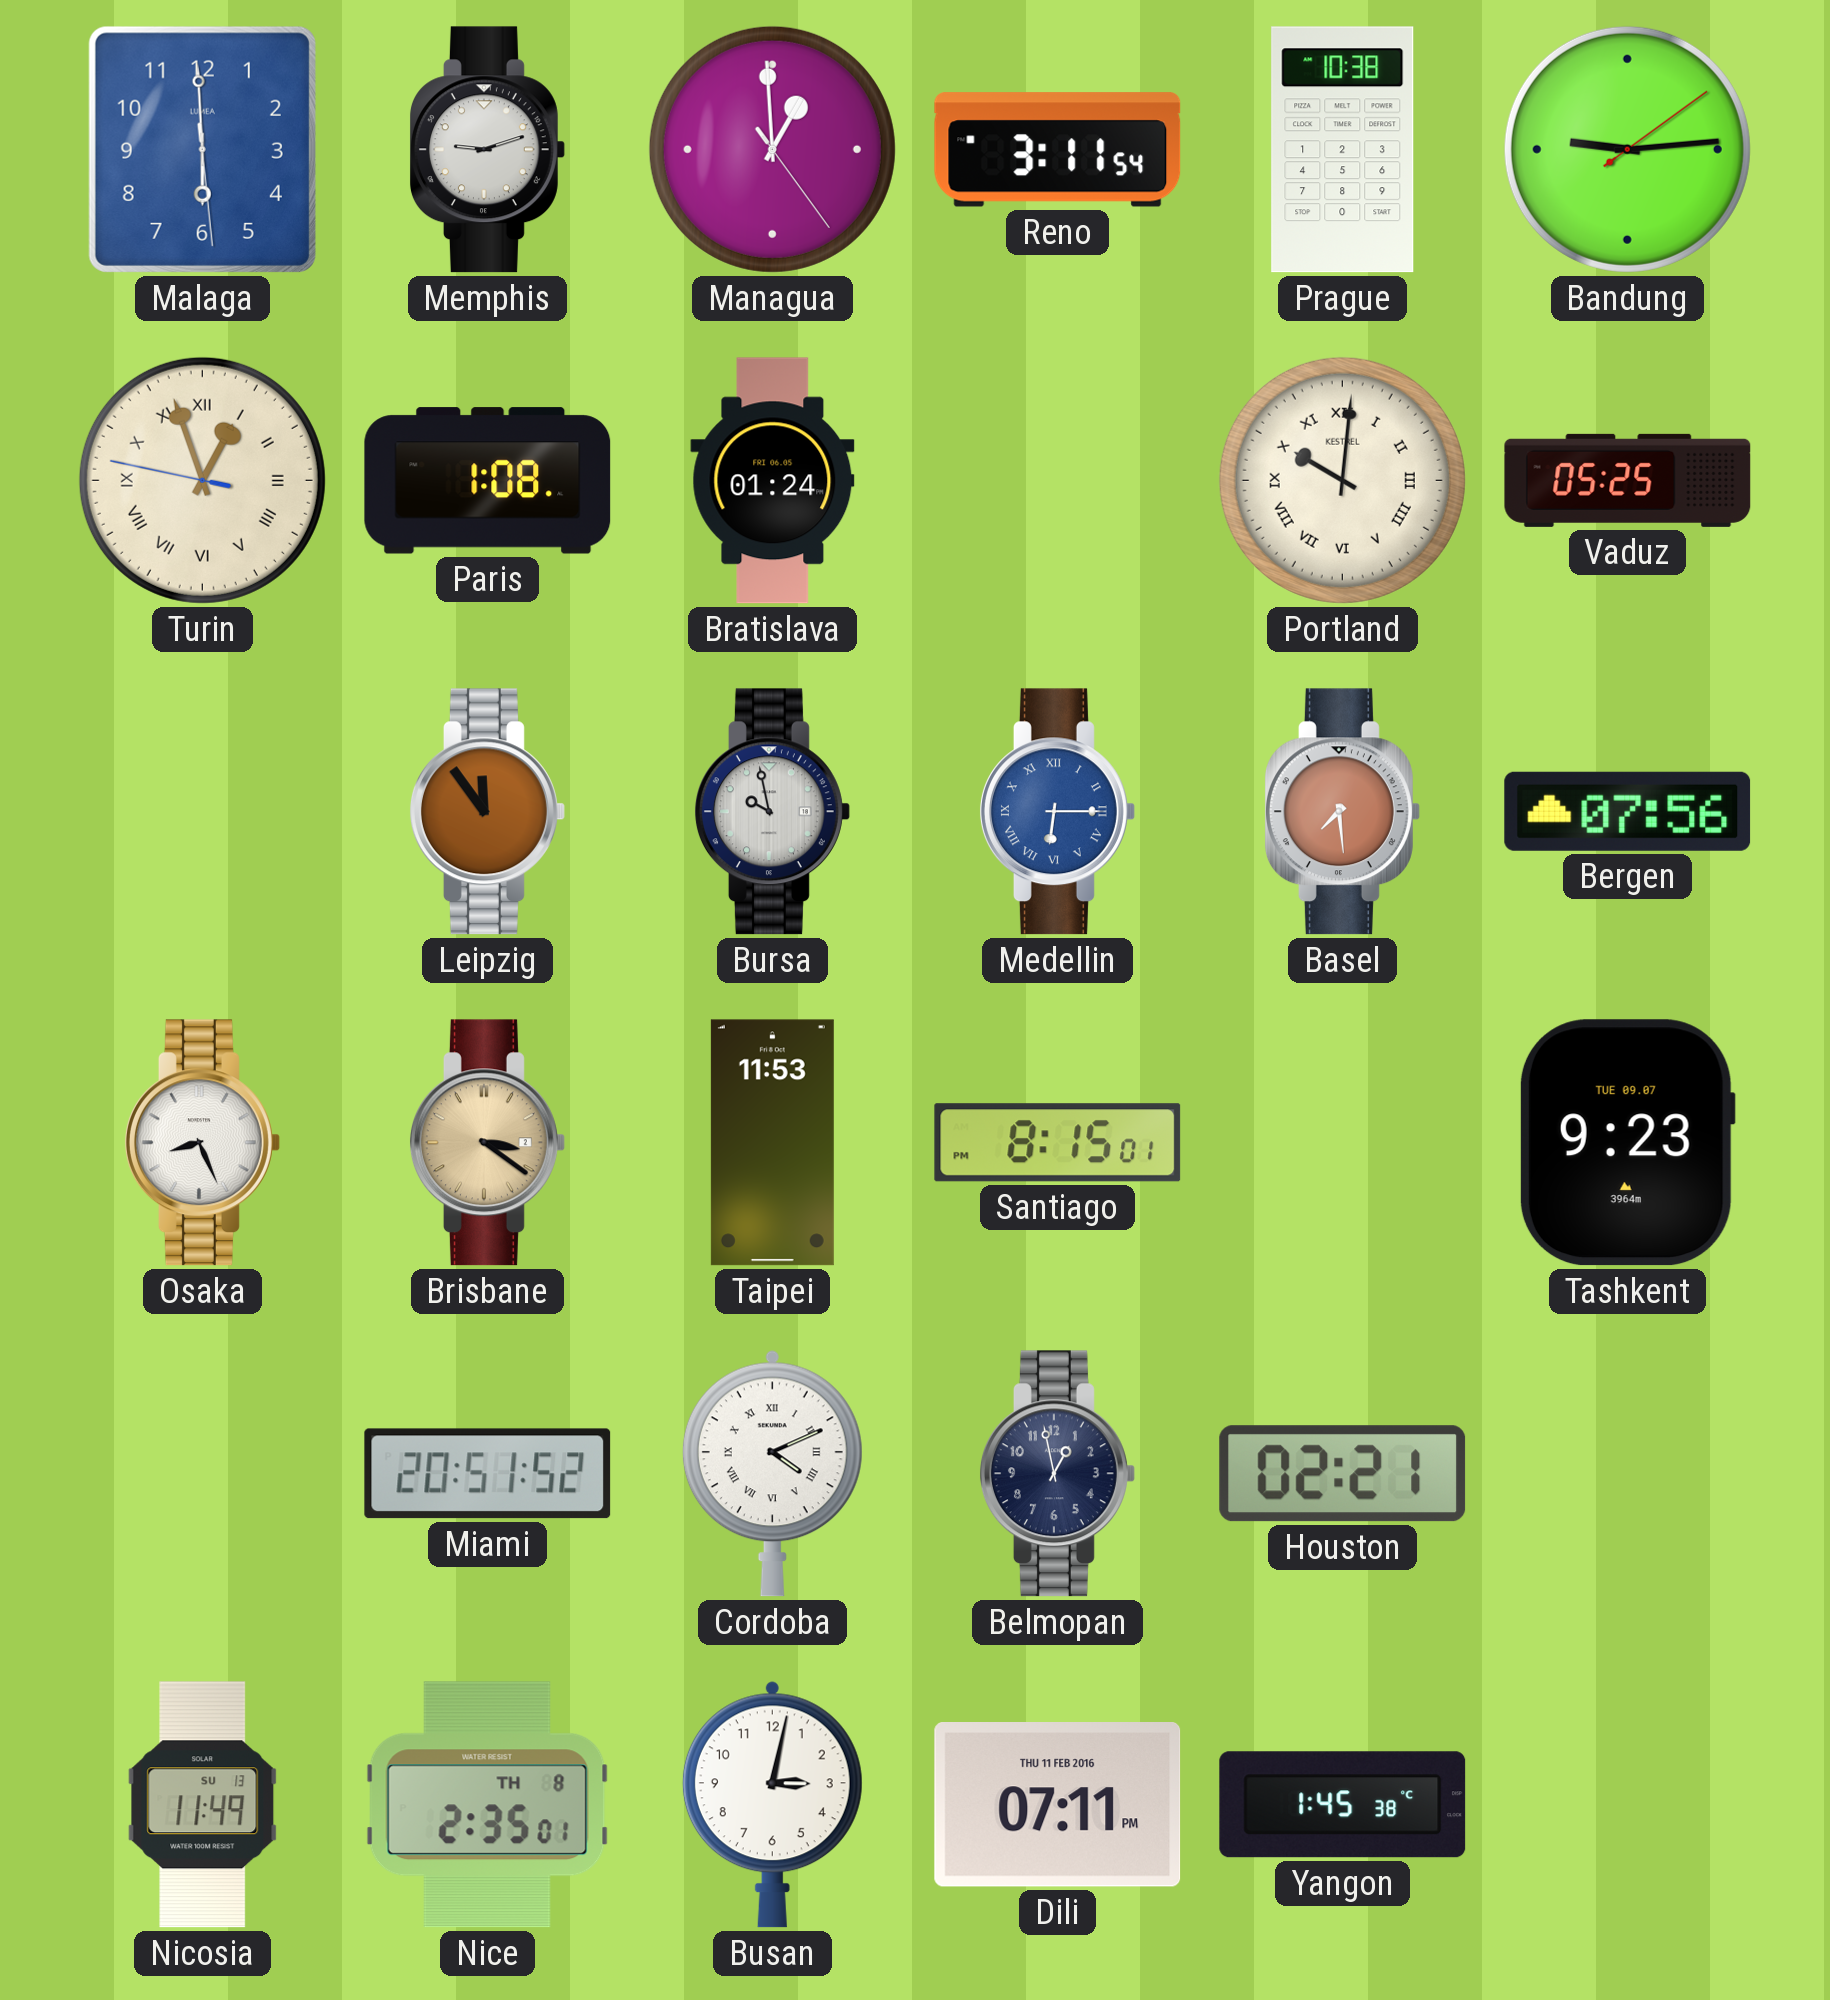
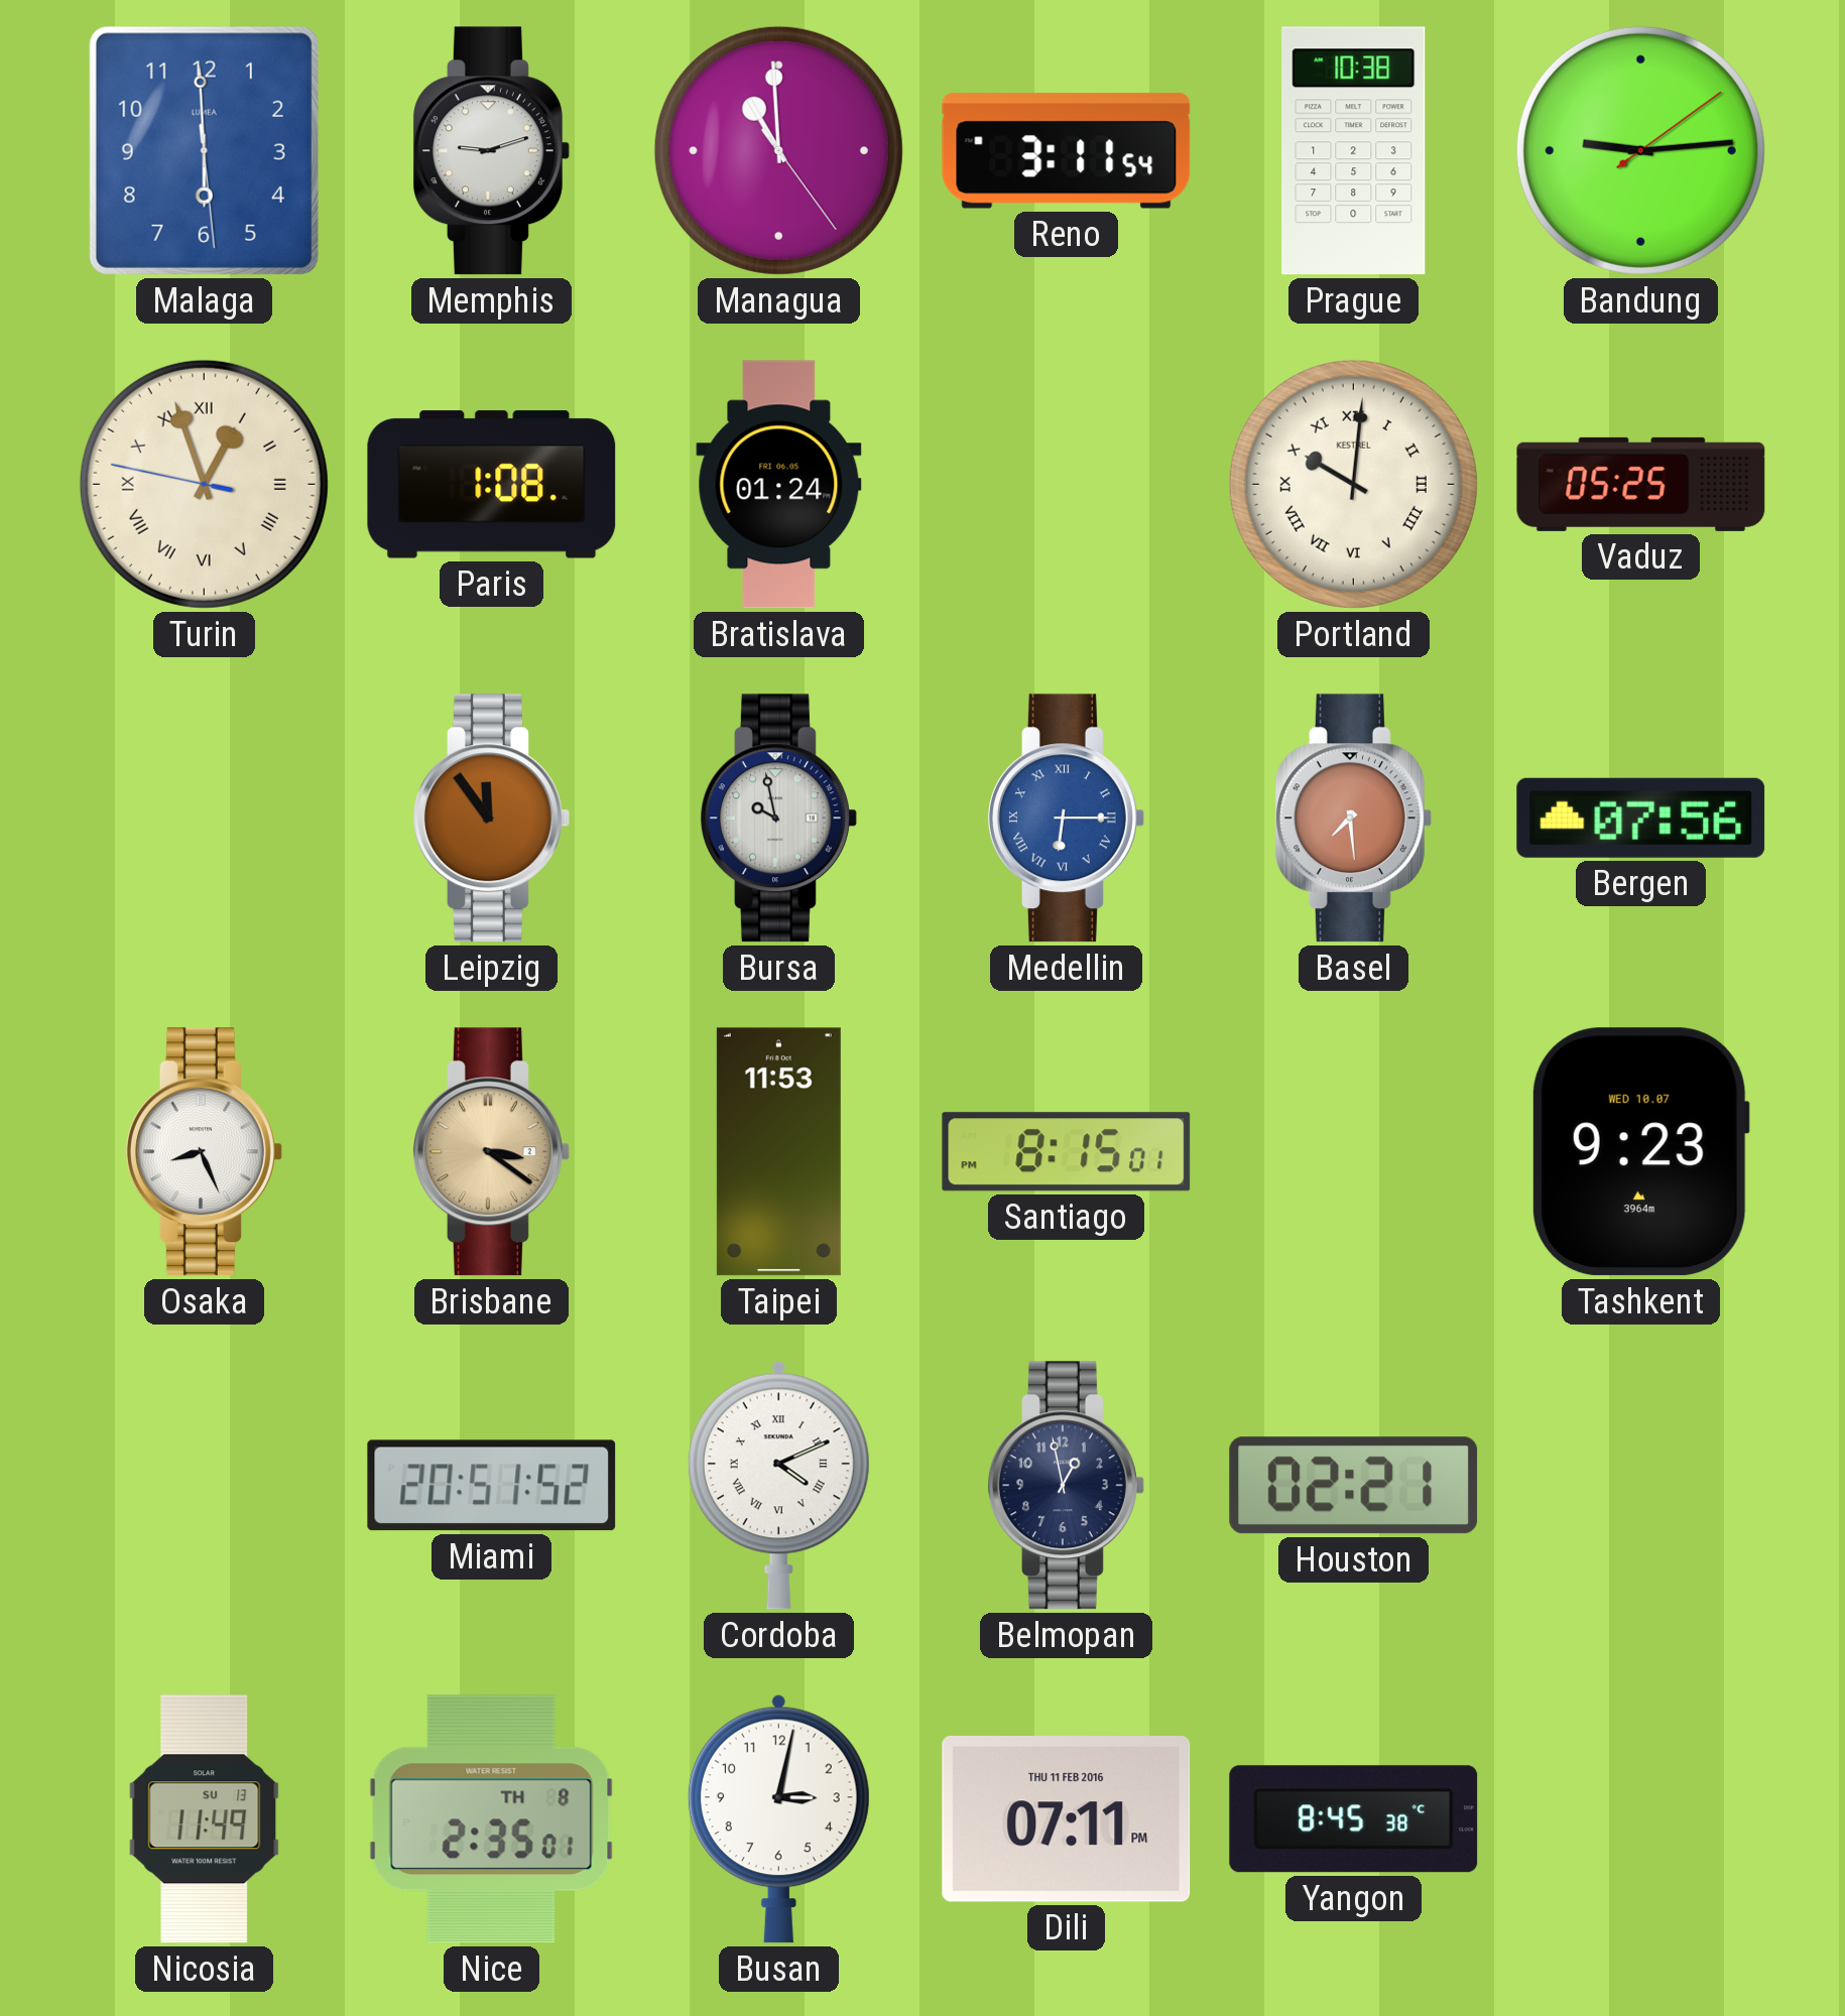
Managua: 12:59 -> 10:59
Tashkent date: TUE 09.07 -> WED 10.07
Yangon: 1:45 -> 8:45
